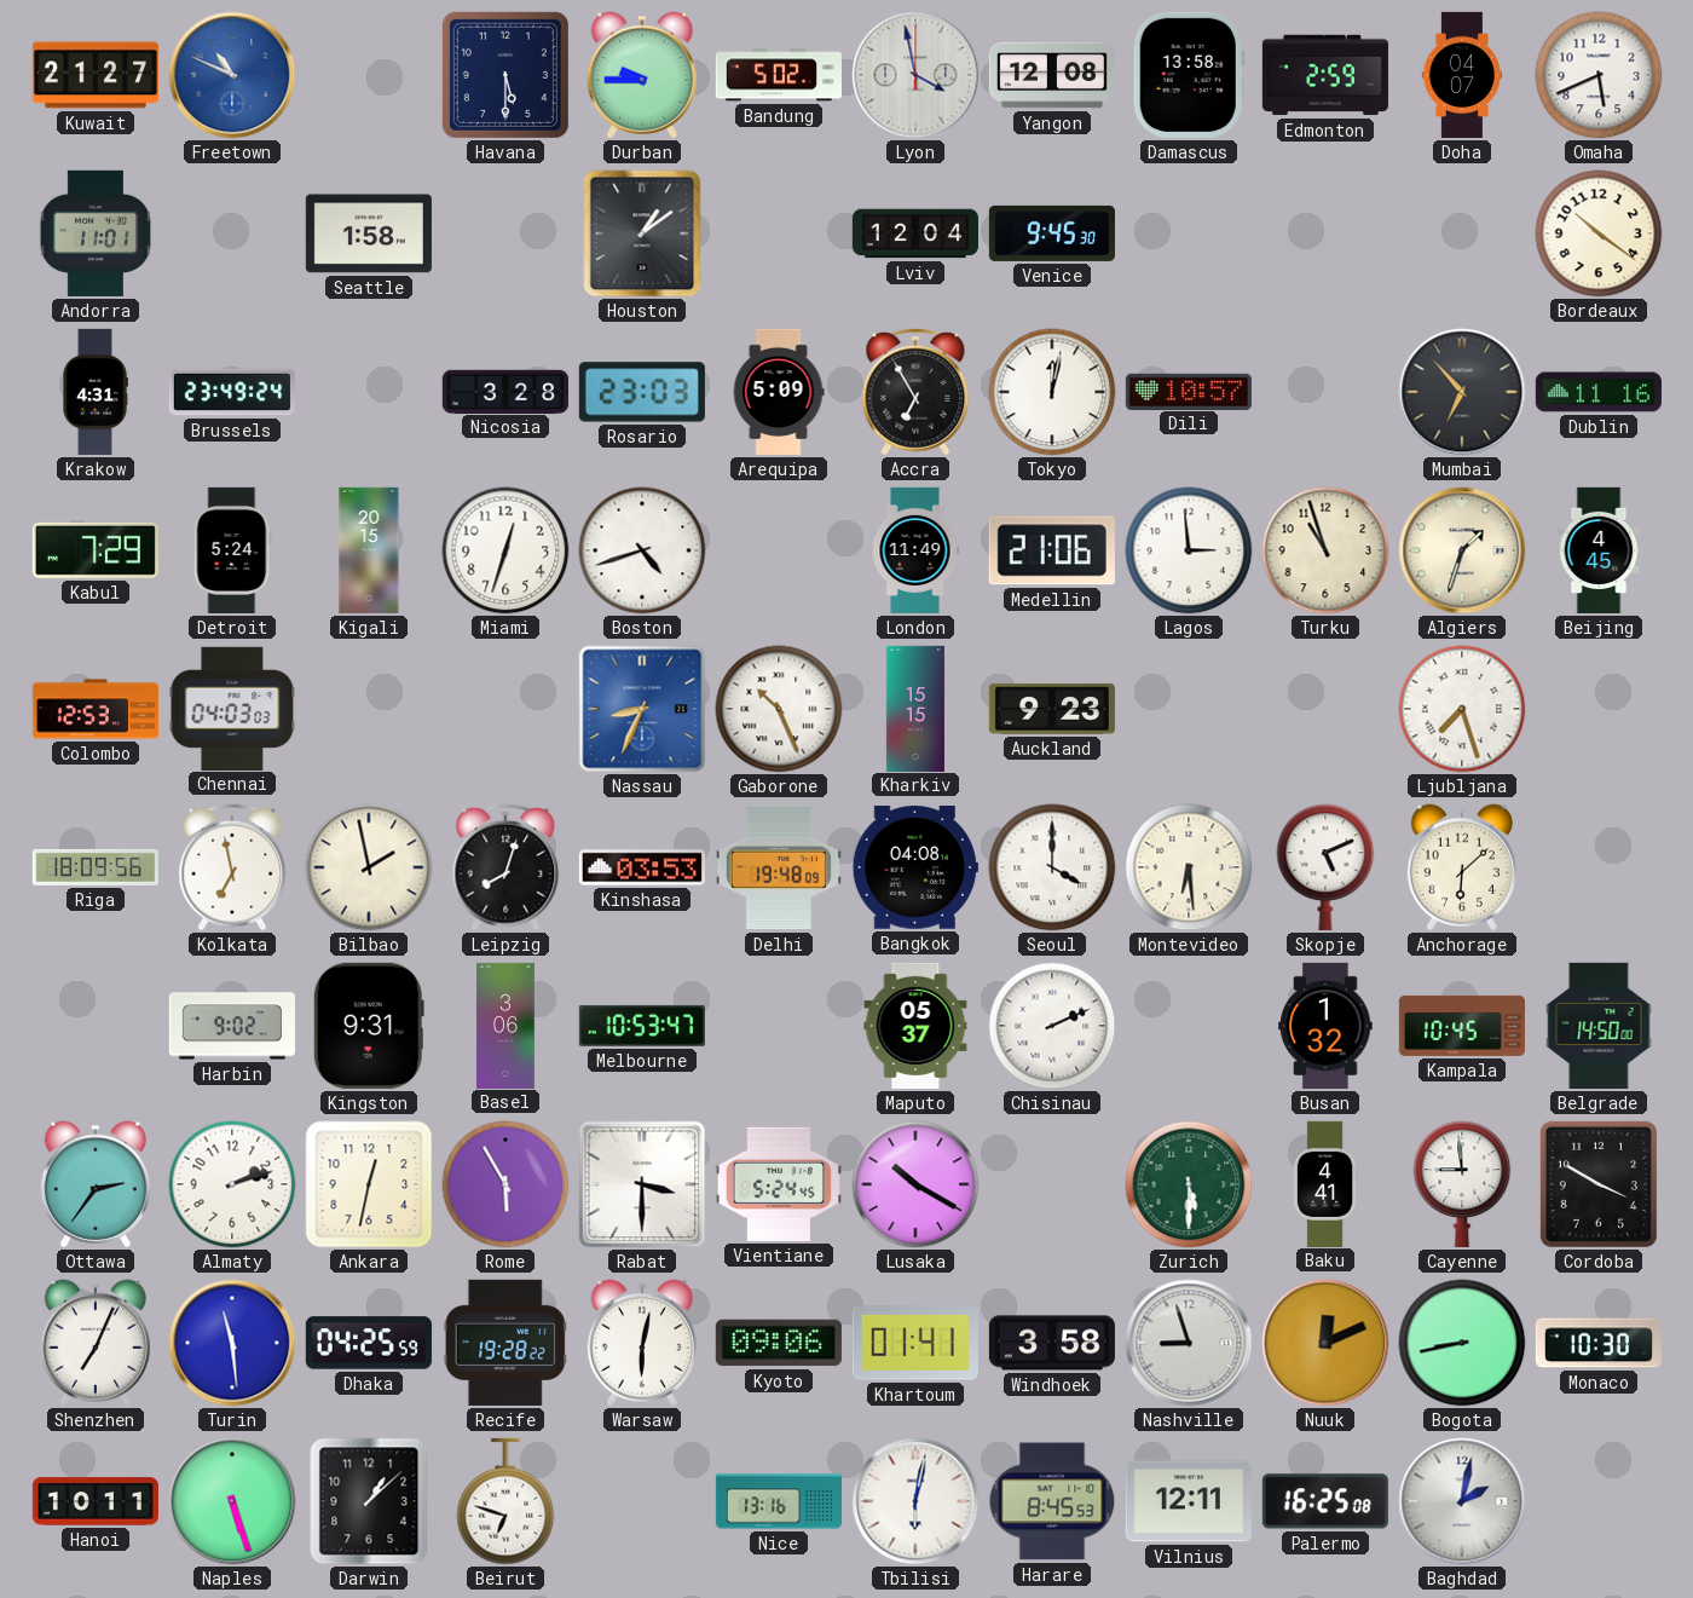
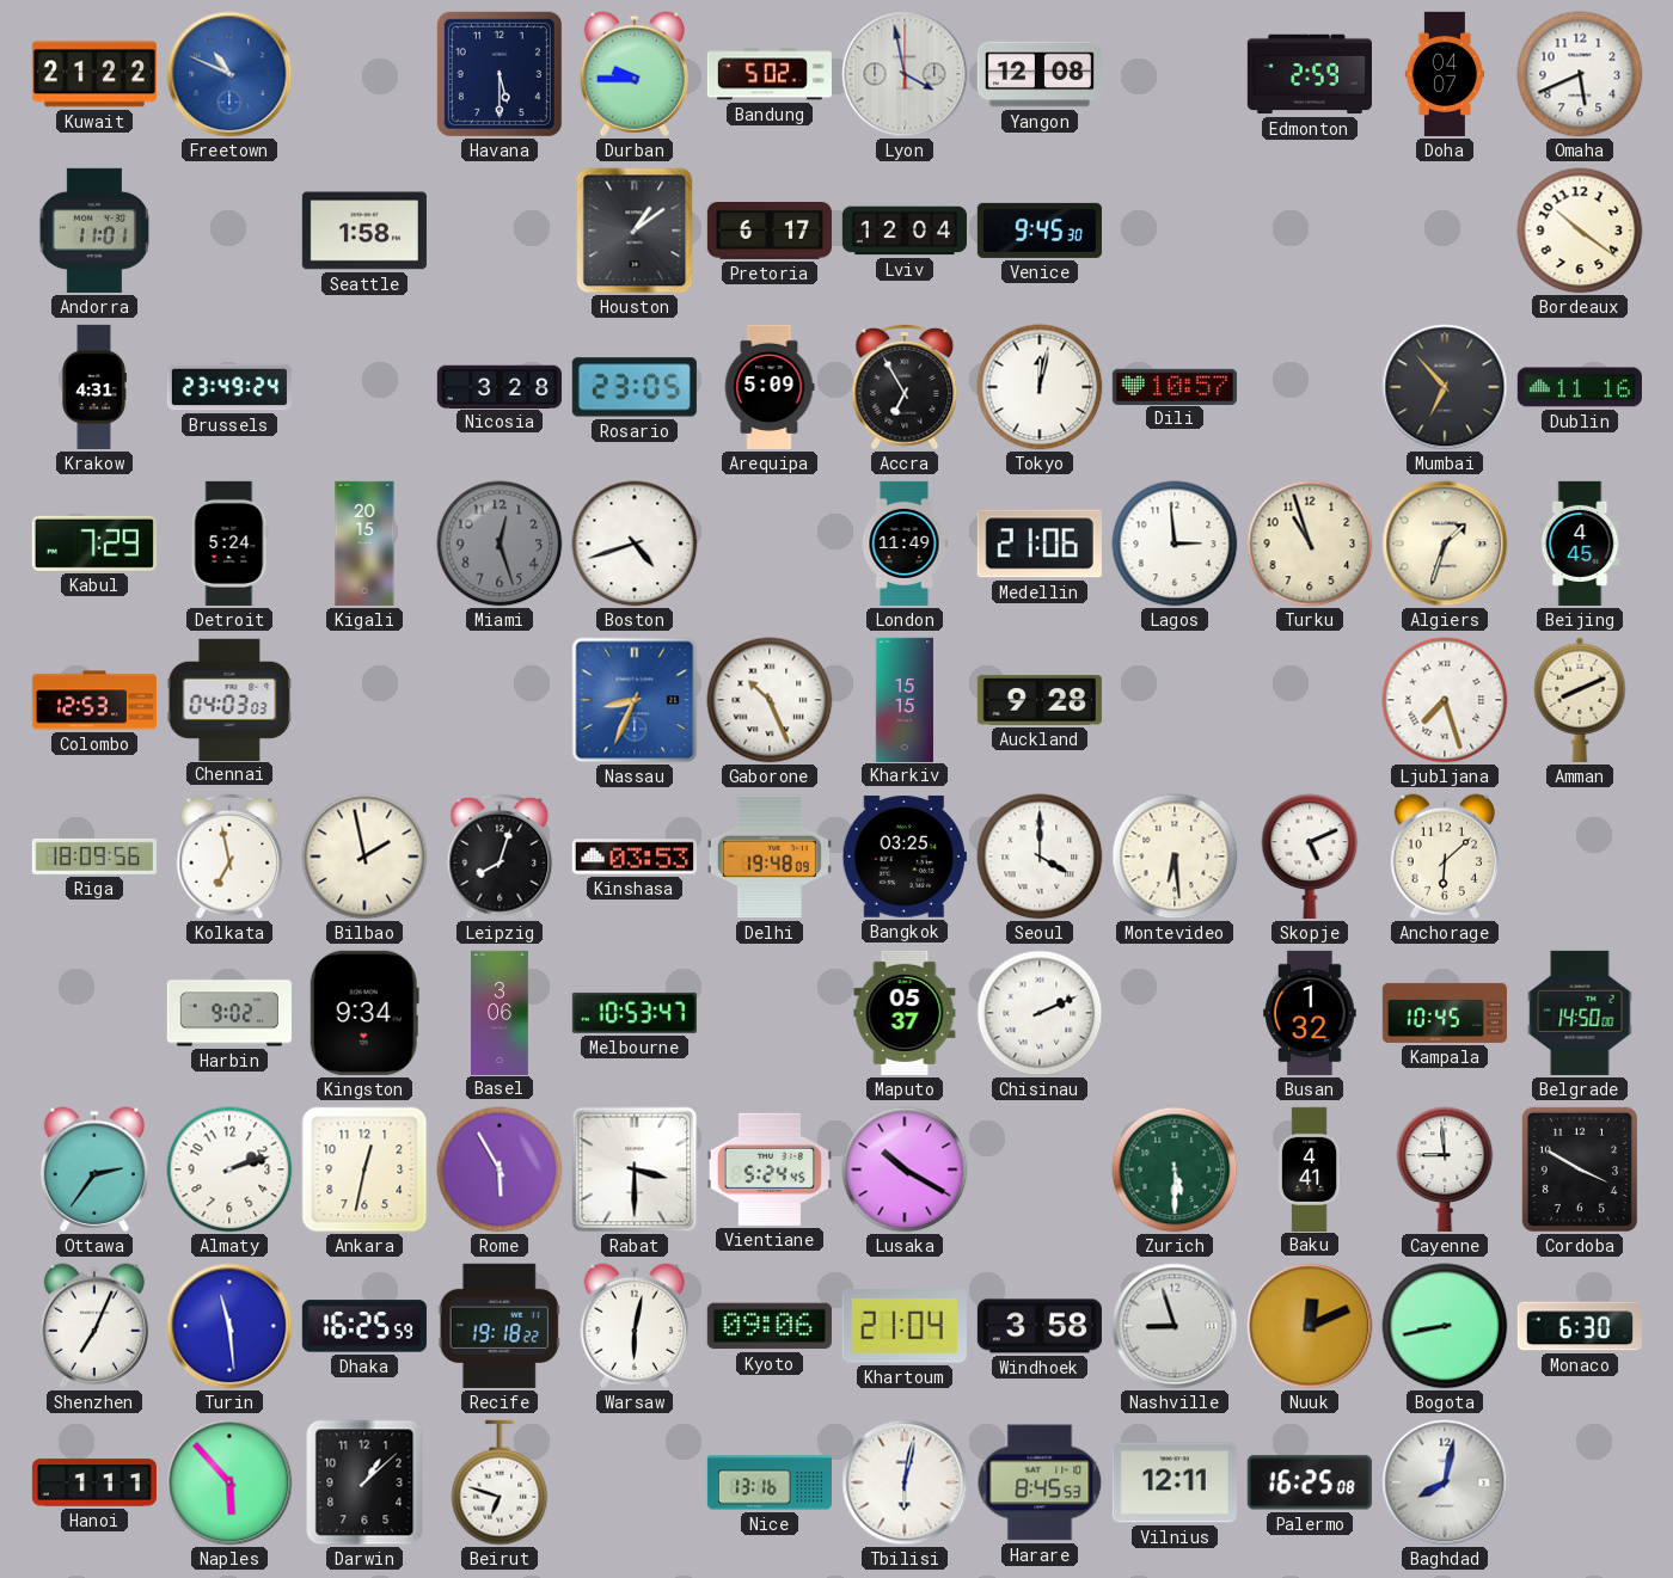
Kuwait: 21:27 -> 21:22
Damascus: 13:58 -> none
Pretoria: none -> 6:17
Rosario: 23:03 -> 23:05
Miami: 12:33 -> 12:27
Miami dial: white -> grey
Auckland: 9:23 -> 9:28
Amman: none -> 8:11
Bangkok: 04:08 -> 03:25
Kingston: 9:31 -> 9:34
Dhaka: 04:25 -> 16:25
Recife: 19:28 -> 19:18
Khartoum: 01:41 -> 21:04
Monaco: 10:30 -> 6:30
Hanoi: 10:11 -> 1:11
Naples: 5:27 -> 5:53
Baghdad: 2:02 -> 8:02
